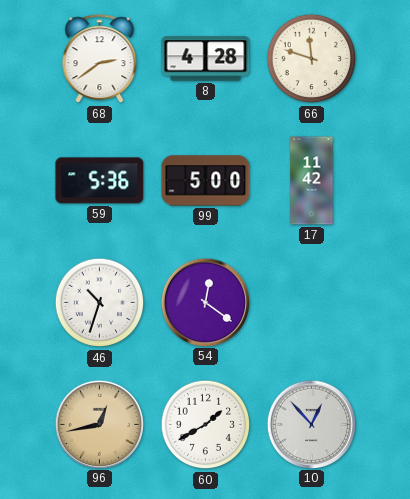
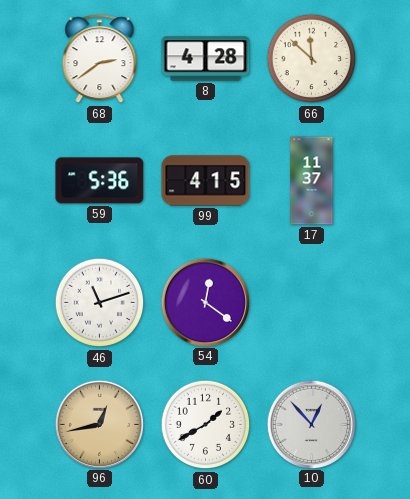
66: 11:48 -> 11:52
99: 5:00 -> 4:15
17: 11:42 -> 11:37
46: 10:33 -> 11:12
